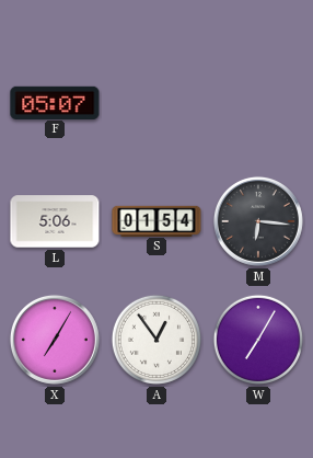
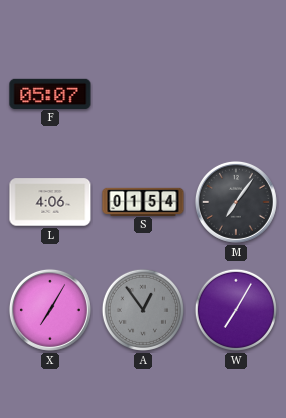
L: 5:06 -> 4:06
M: 6:16 -> 7:06
A dial: white -> grey
